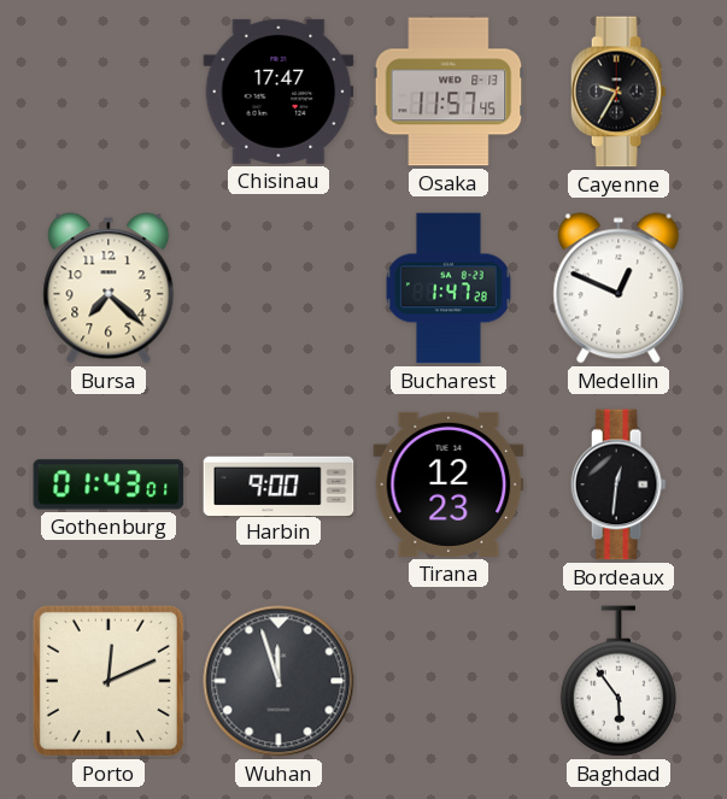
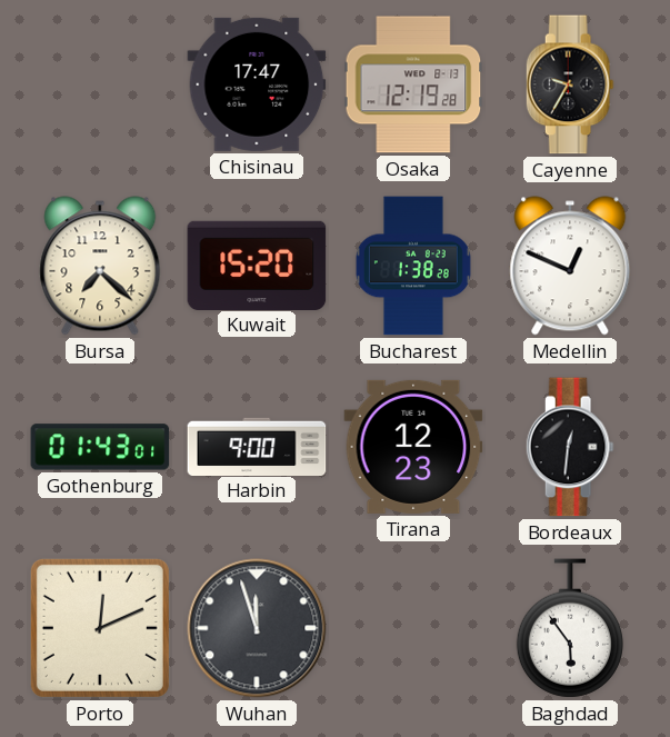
Osaka: 11:57 -> 12:19
Kuwait: none -> 15:20
Bucharest: 1:47 -> 1:38
